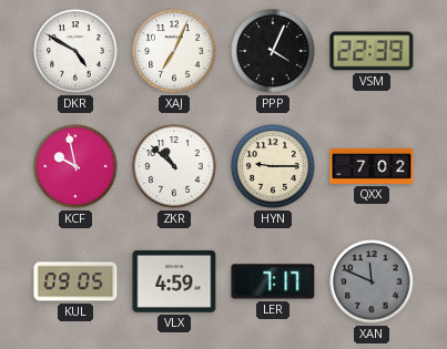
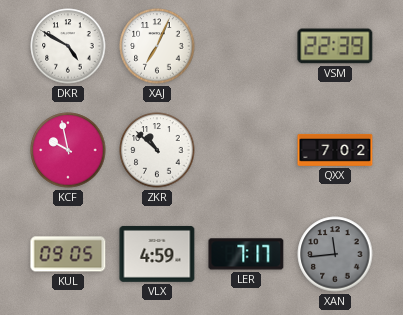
PPP: 4:04 -> none
HYN: 9:15 -> none
XAN: 11:49 -> 11:44
